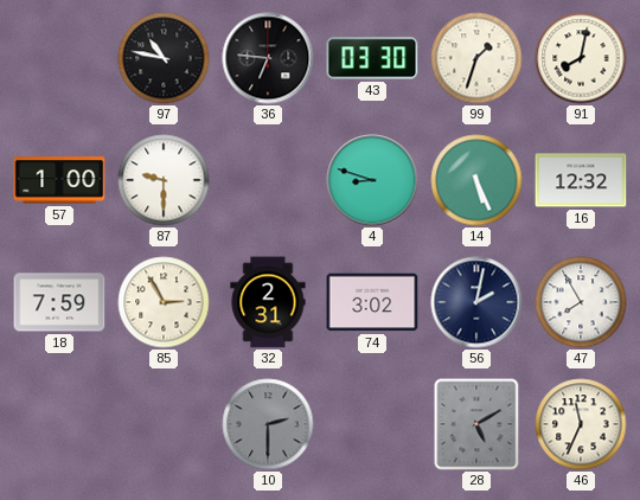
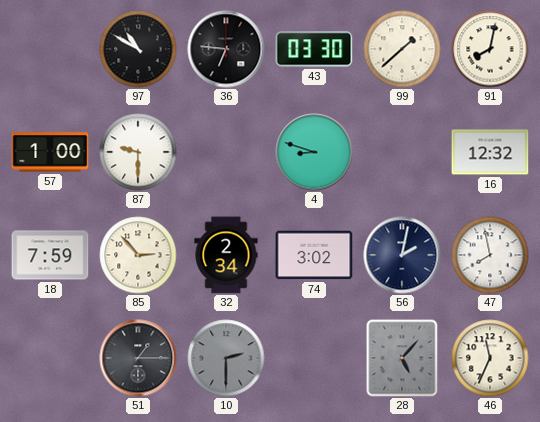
97: 10:47 -> 10:50
99: 1:33 -> 1:38
14: 5:26 -> none
85: 2:55 -> 2:53
32: 2:31 -> 2:34
47: 7:55 -> 7:58
51: none -> 1:15
28: 5:10 -> 5:07
